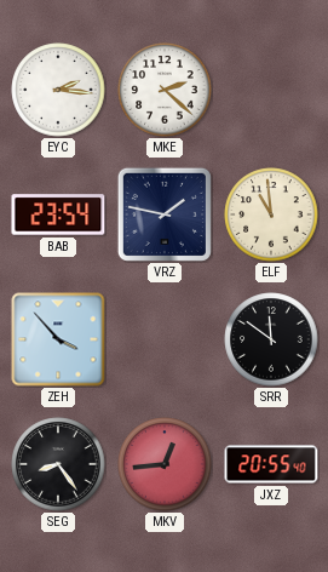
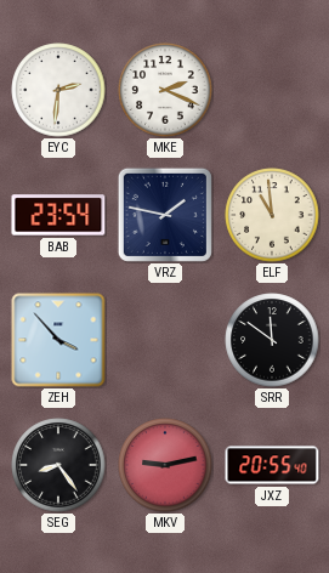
EYC: 2:16 -> 2:31
MKE: 2:22 -> 2:19
MKV: 12:44 -> 9:13
